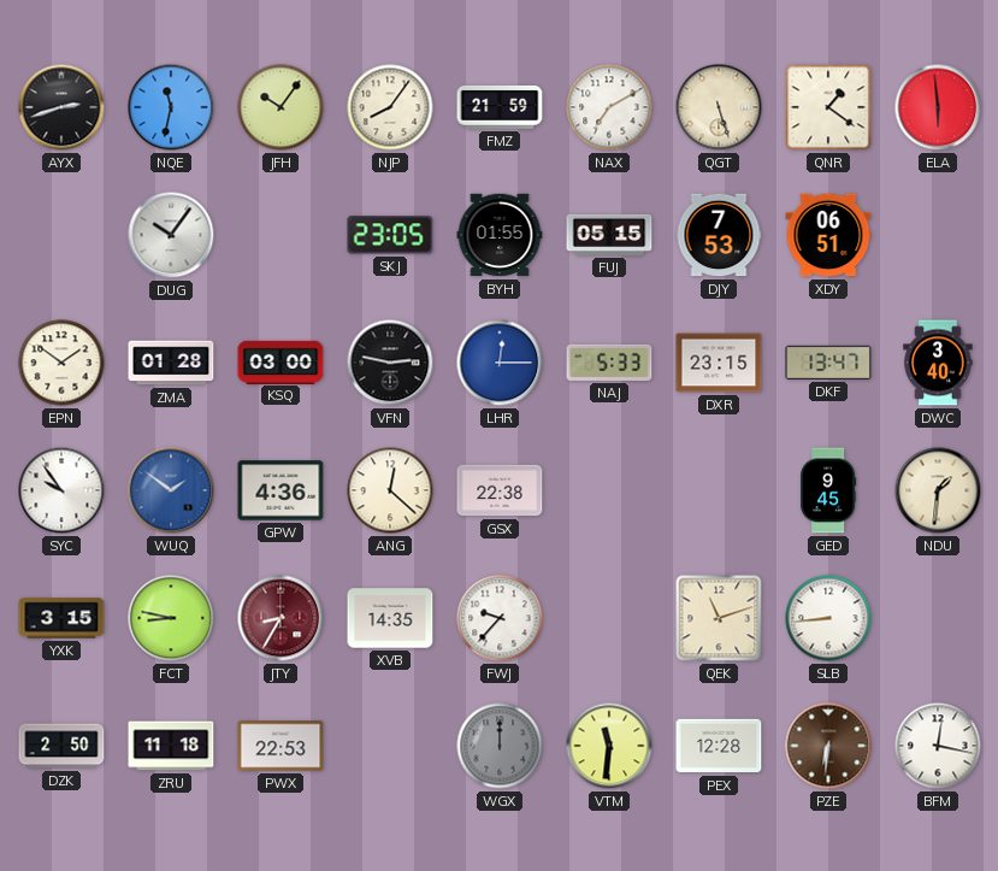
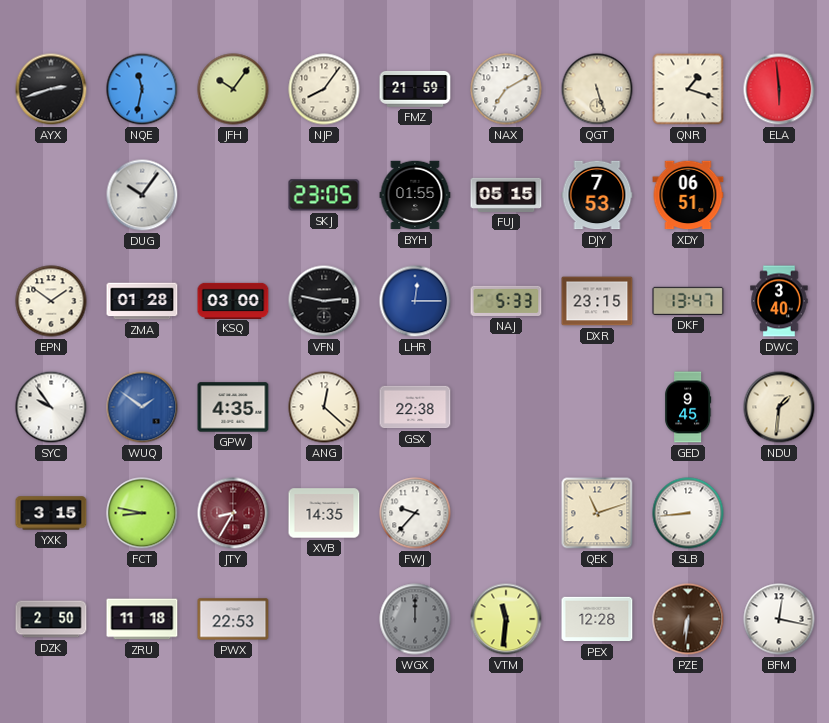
QNR: 1:21 -> 1:18
GPW: 4:36 -> 4:35
